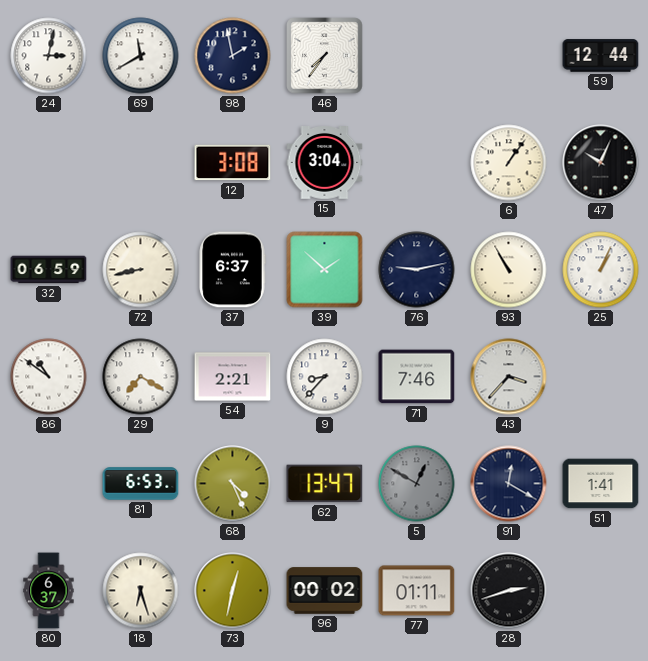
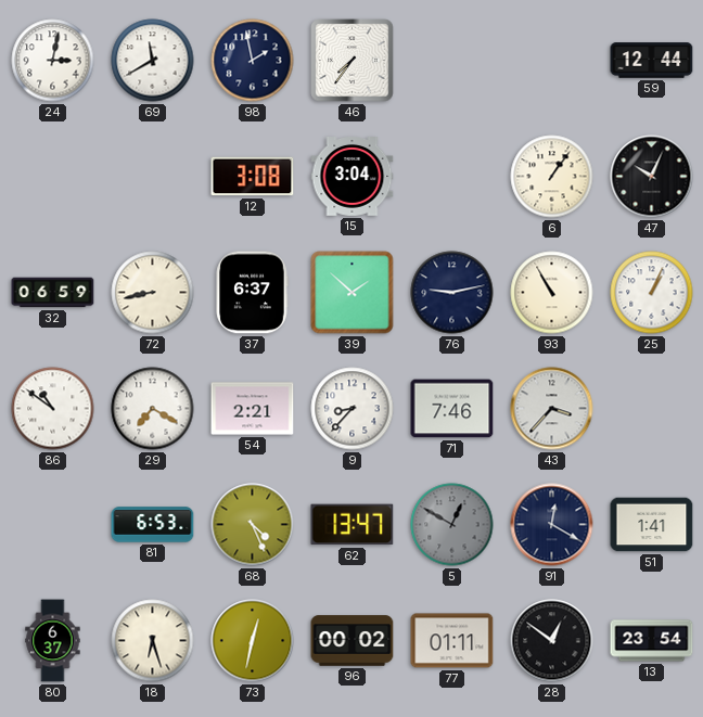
28: 2:42 -> 12:51
13: none -> 23:54
